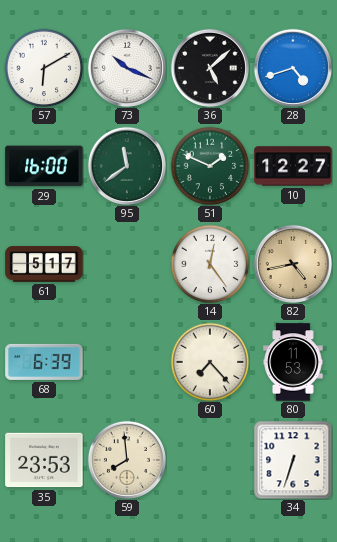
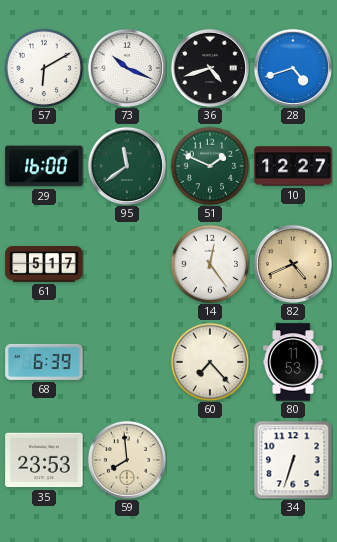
36: 5:08 -> 4:42
82: 4:43 -> 4:41
